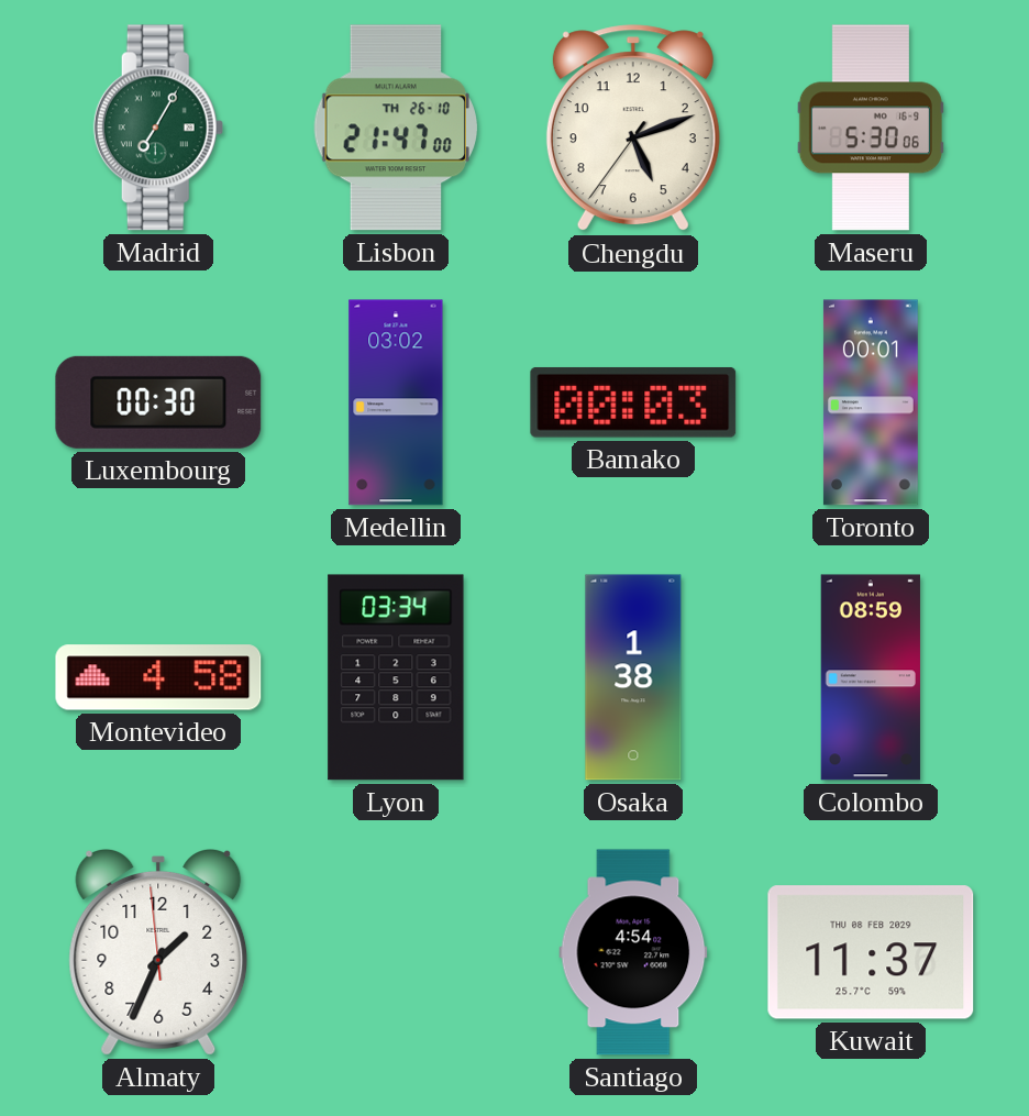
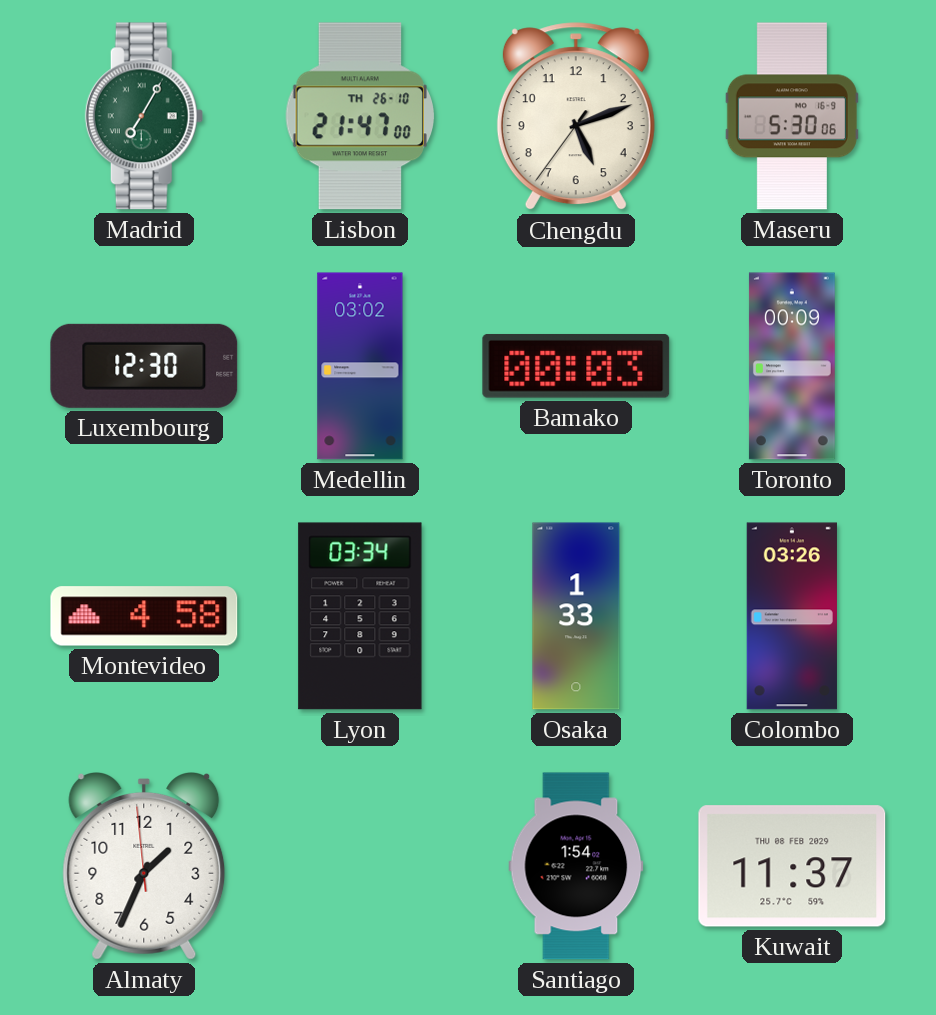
Luxembourg: 00:30 -> 12:30
Toronto: 00:01 -> 00:09
Osaka: 1:38 -> 1:33
Colombo: 08:59 -> 03:26
Santiago: 4:54 -> 1:54
